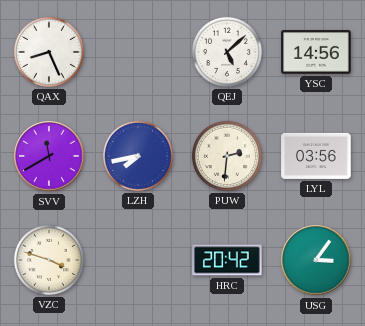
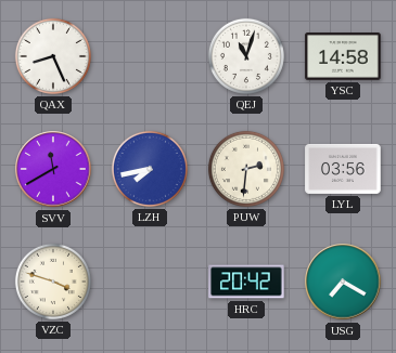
QEJ: 5:08 -> 11:03
YSC: 14:56 -> 14:58
USG: 3:06 -> 7:20
